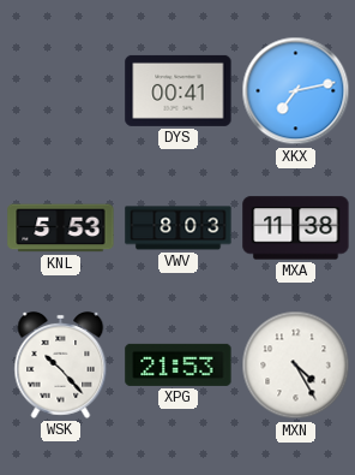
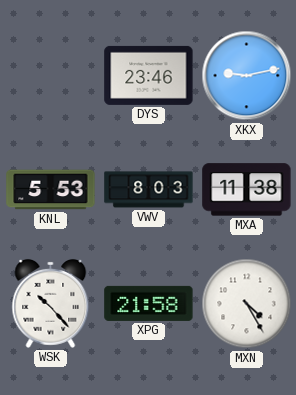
DYS: 00:41 -> 23:46
XKX: 7:13 -> 9:13
XPG: 21:53 -> 21:58
